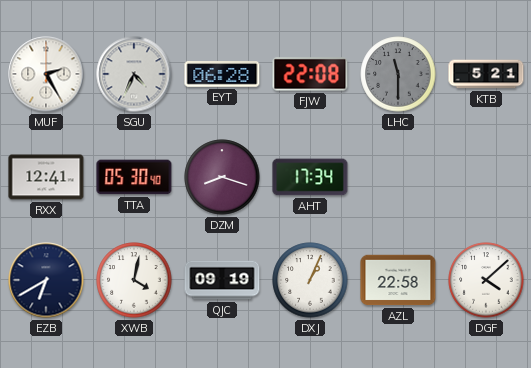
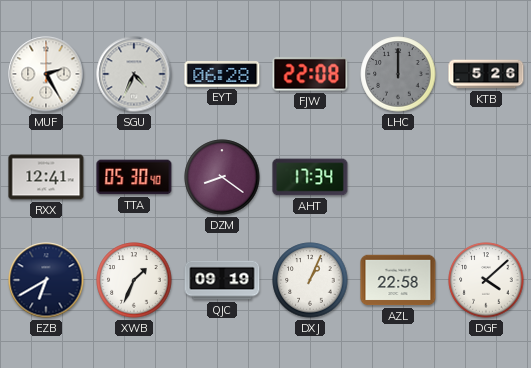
LHC: 11:30 -> 12:00
KTB: 5:21 -> 5:26
DZM: 8:18 -> 8:21
XWB: 4:02 -> 1:34
